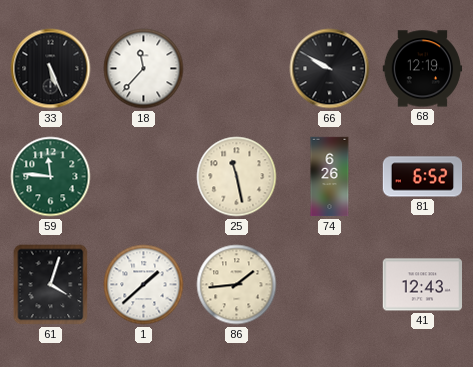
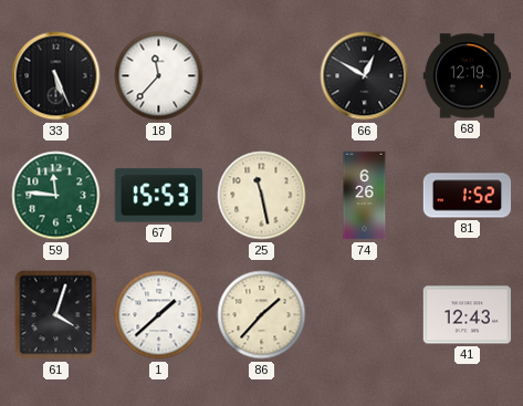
66: 9:50 -> 12:50
67: none -> 15:53
81: 6:52 -> 1:52
86: 1:44 -> 1:37
